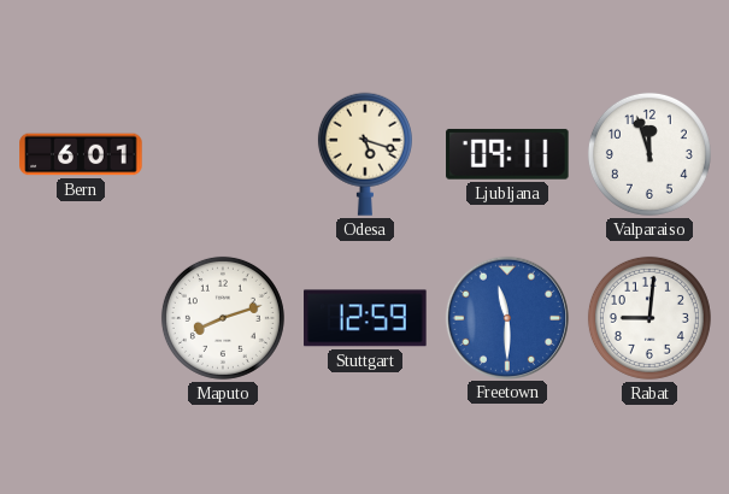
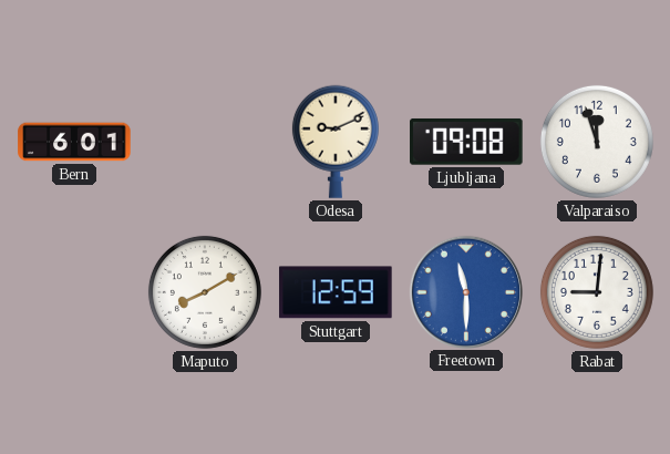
Odesa: 5:18 -> 9:11
Ljubljana: 09:11 -> 09:08
Maputo: 8:12 -> 8:10
